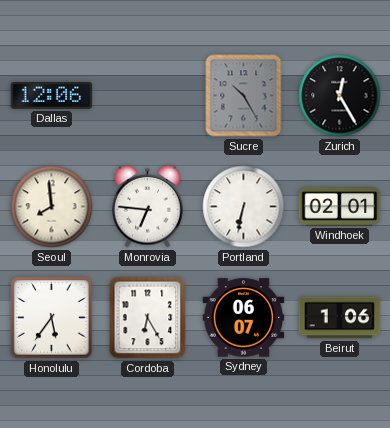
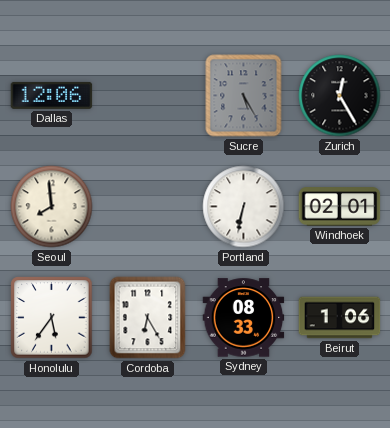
Sucre: 10:25 -> 5:25
Monrovia: 6:46 -> none
Sydney: 06:07 -> 08:33
